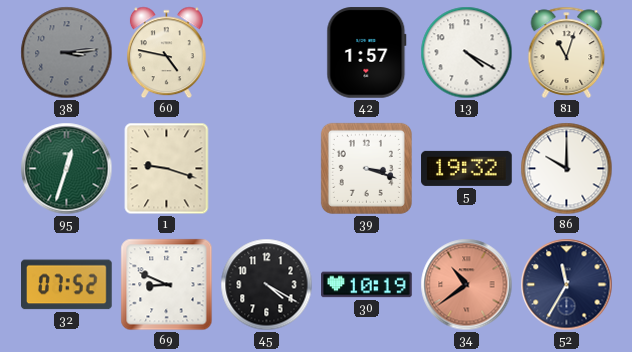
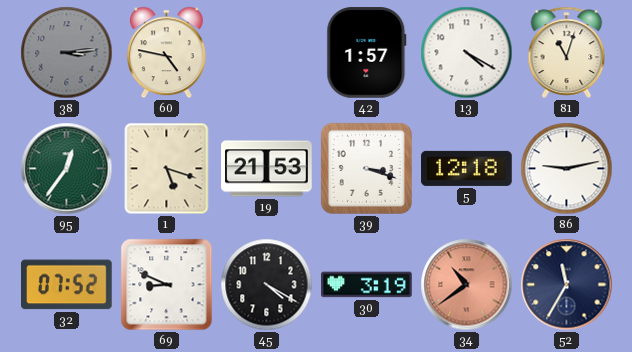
95: 12:33 -> 12:36
1: 9:18 -> 5:18
19: none -> 21:53
5: 19:32 -> 12:18
86: 10:00 -> 9:13
30: 10:19 -> 3:19
